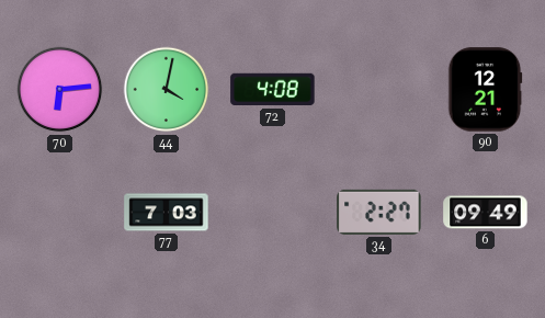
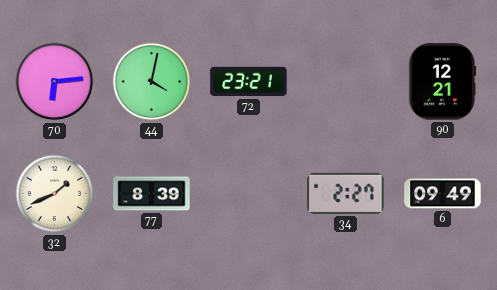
72: 4:08 -> 23:21
32: none -> 1:41
77: 7:03 -> 8:39
